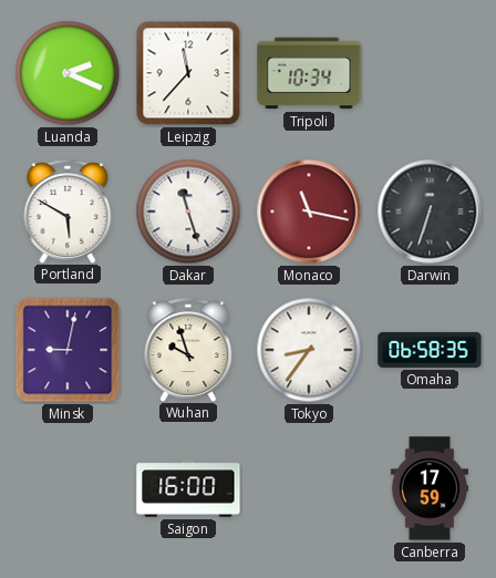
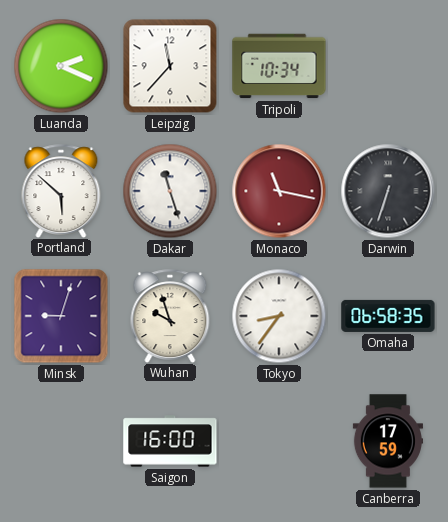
Portland: 5:50 -> 5:52
Minsk: 9:02 -> 9:03
